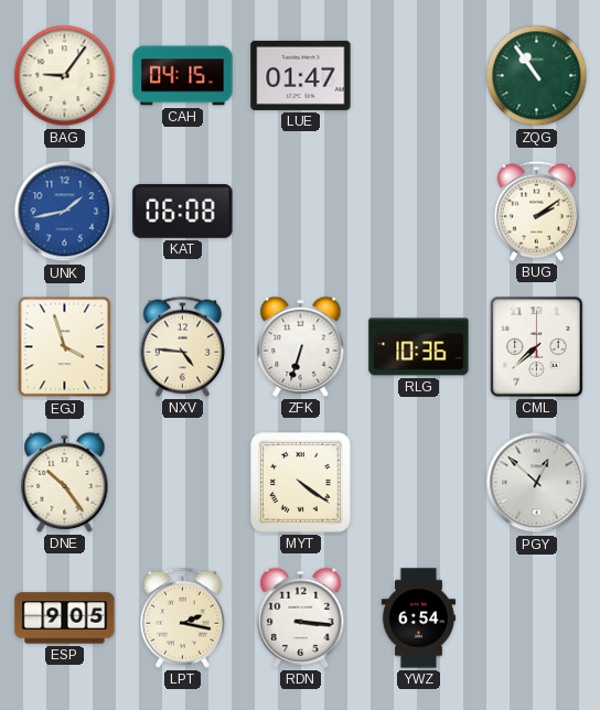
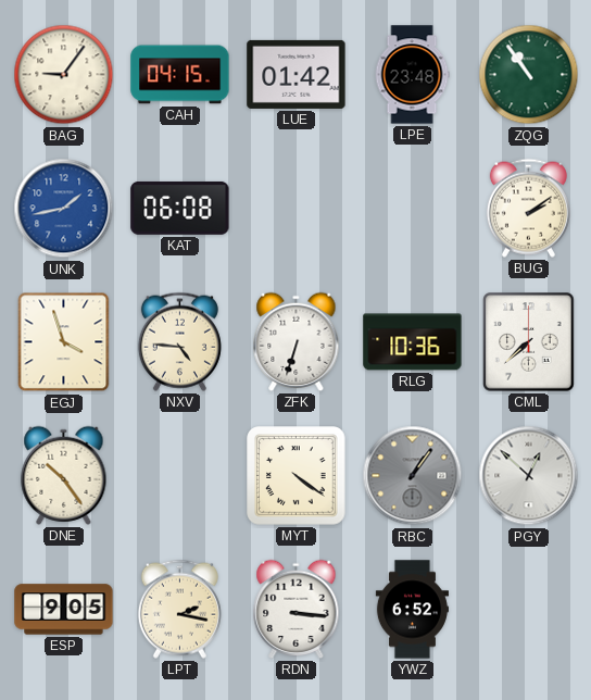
LUE: 01:47 -> 01:42
LPE: none -> 23:48
RBC: none -> 1:06
YWZ: 6:54 -> 6:52
